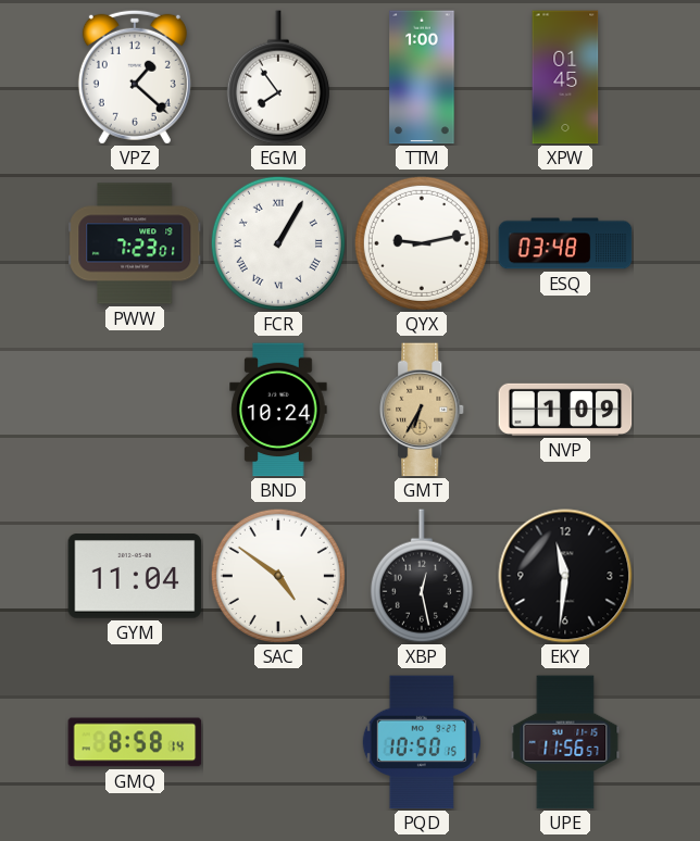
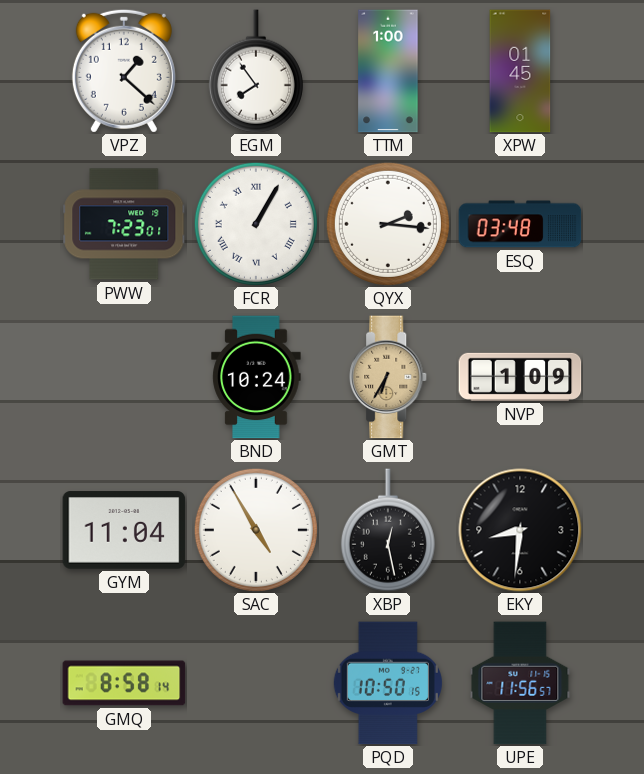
QYX: 9:13 -> 2:16
SAC: 4:51 -> 4:55
EKY: 11:31 -> 8:31
